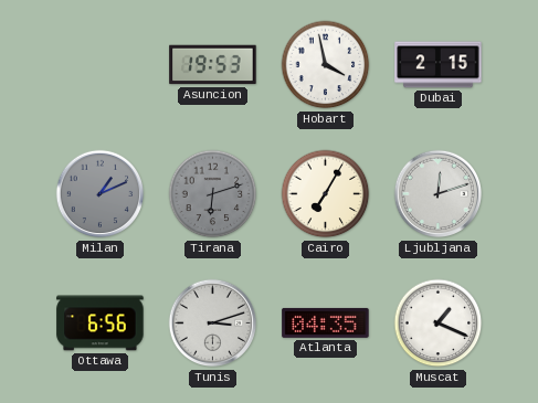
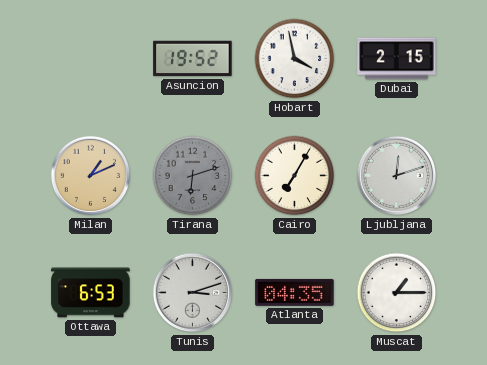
Asuncion: 19:53 -> 19:52
Milan dial: grey -> champagne
Ottawa: 6:56 -> 6:53
Muscat: 1:19 -> 1:15
